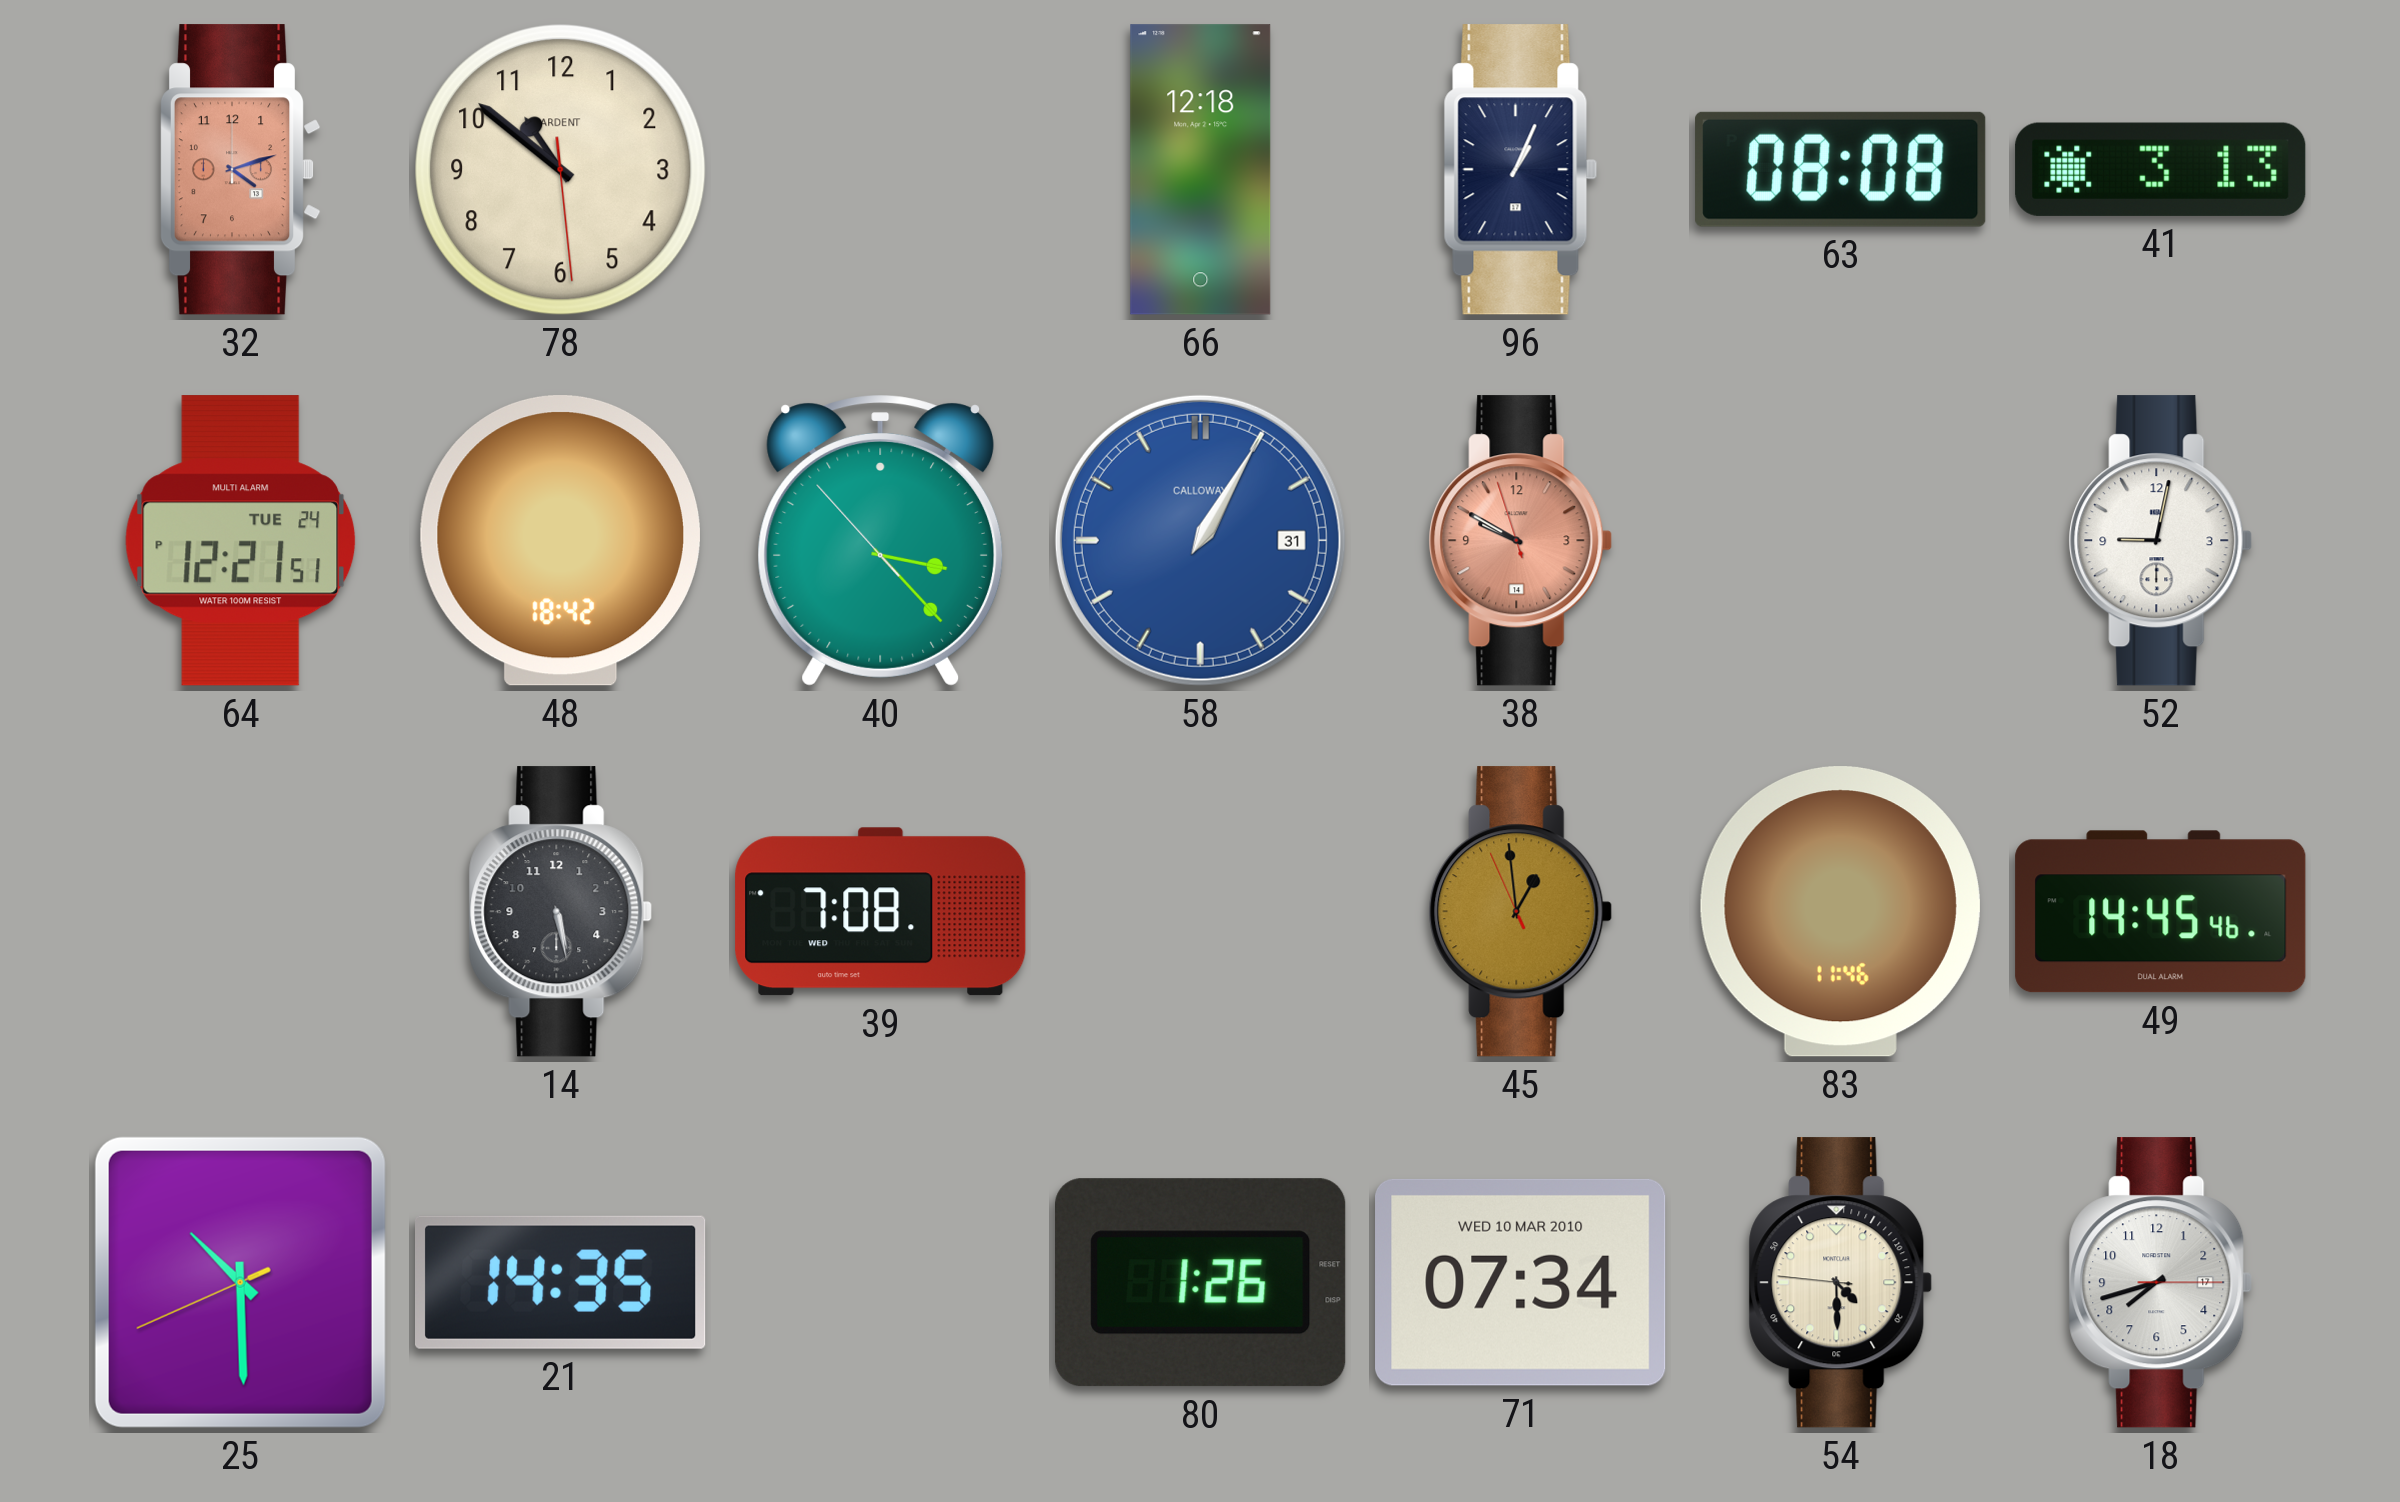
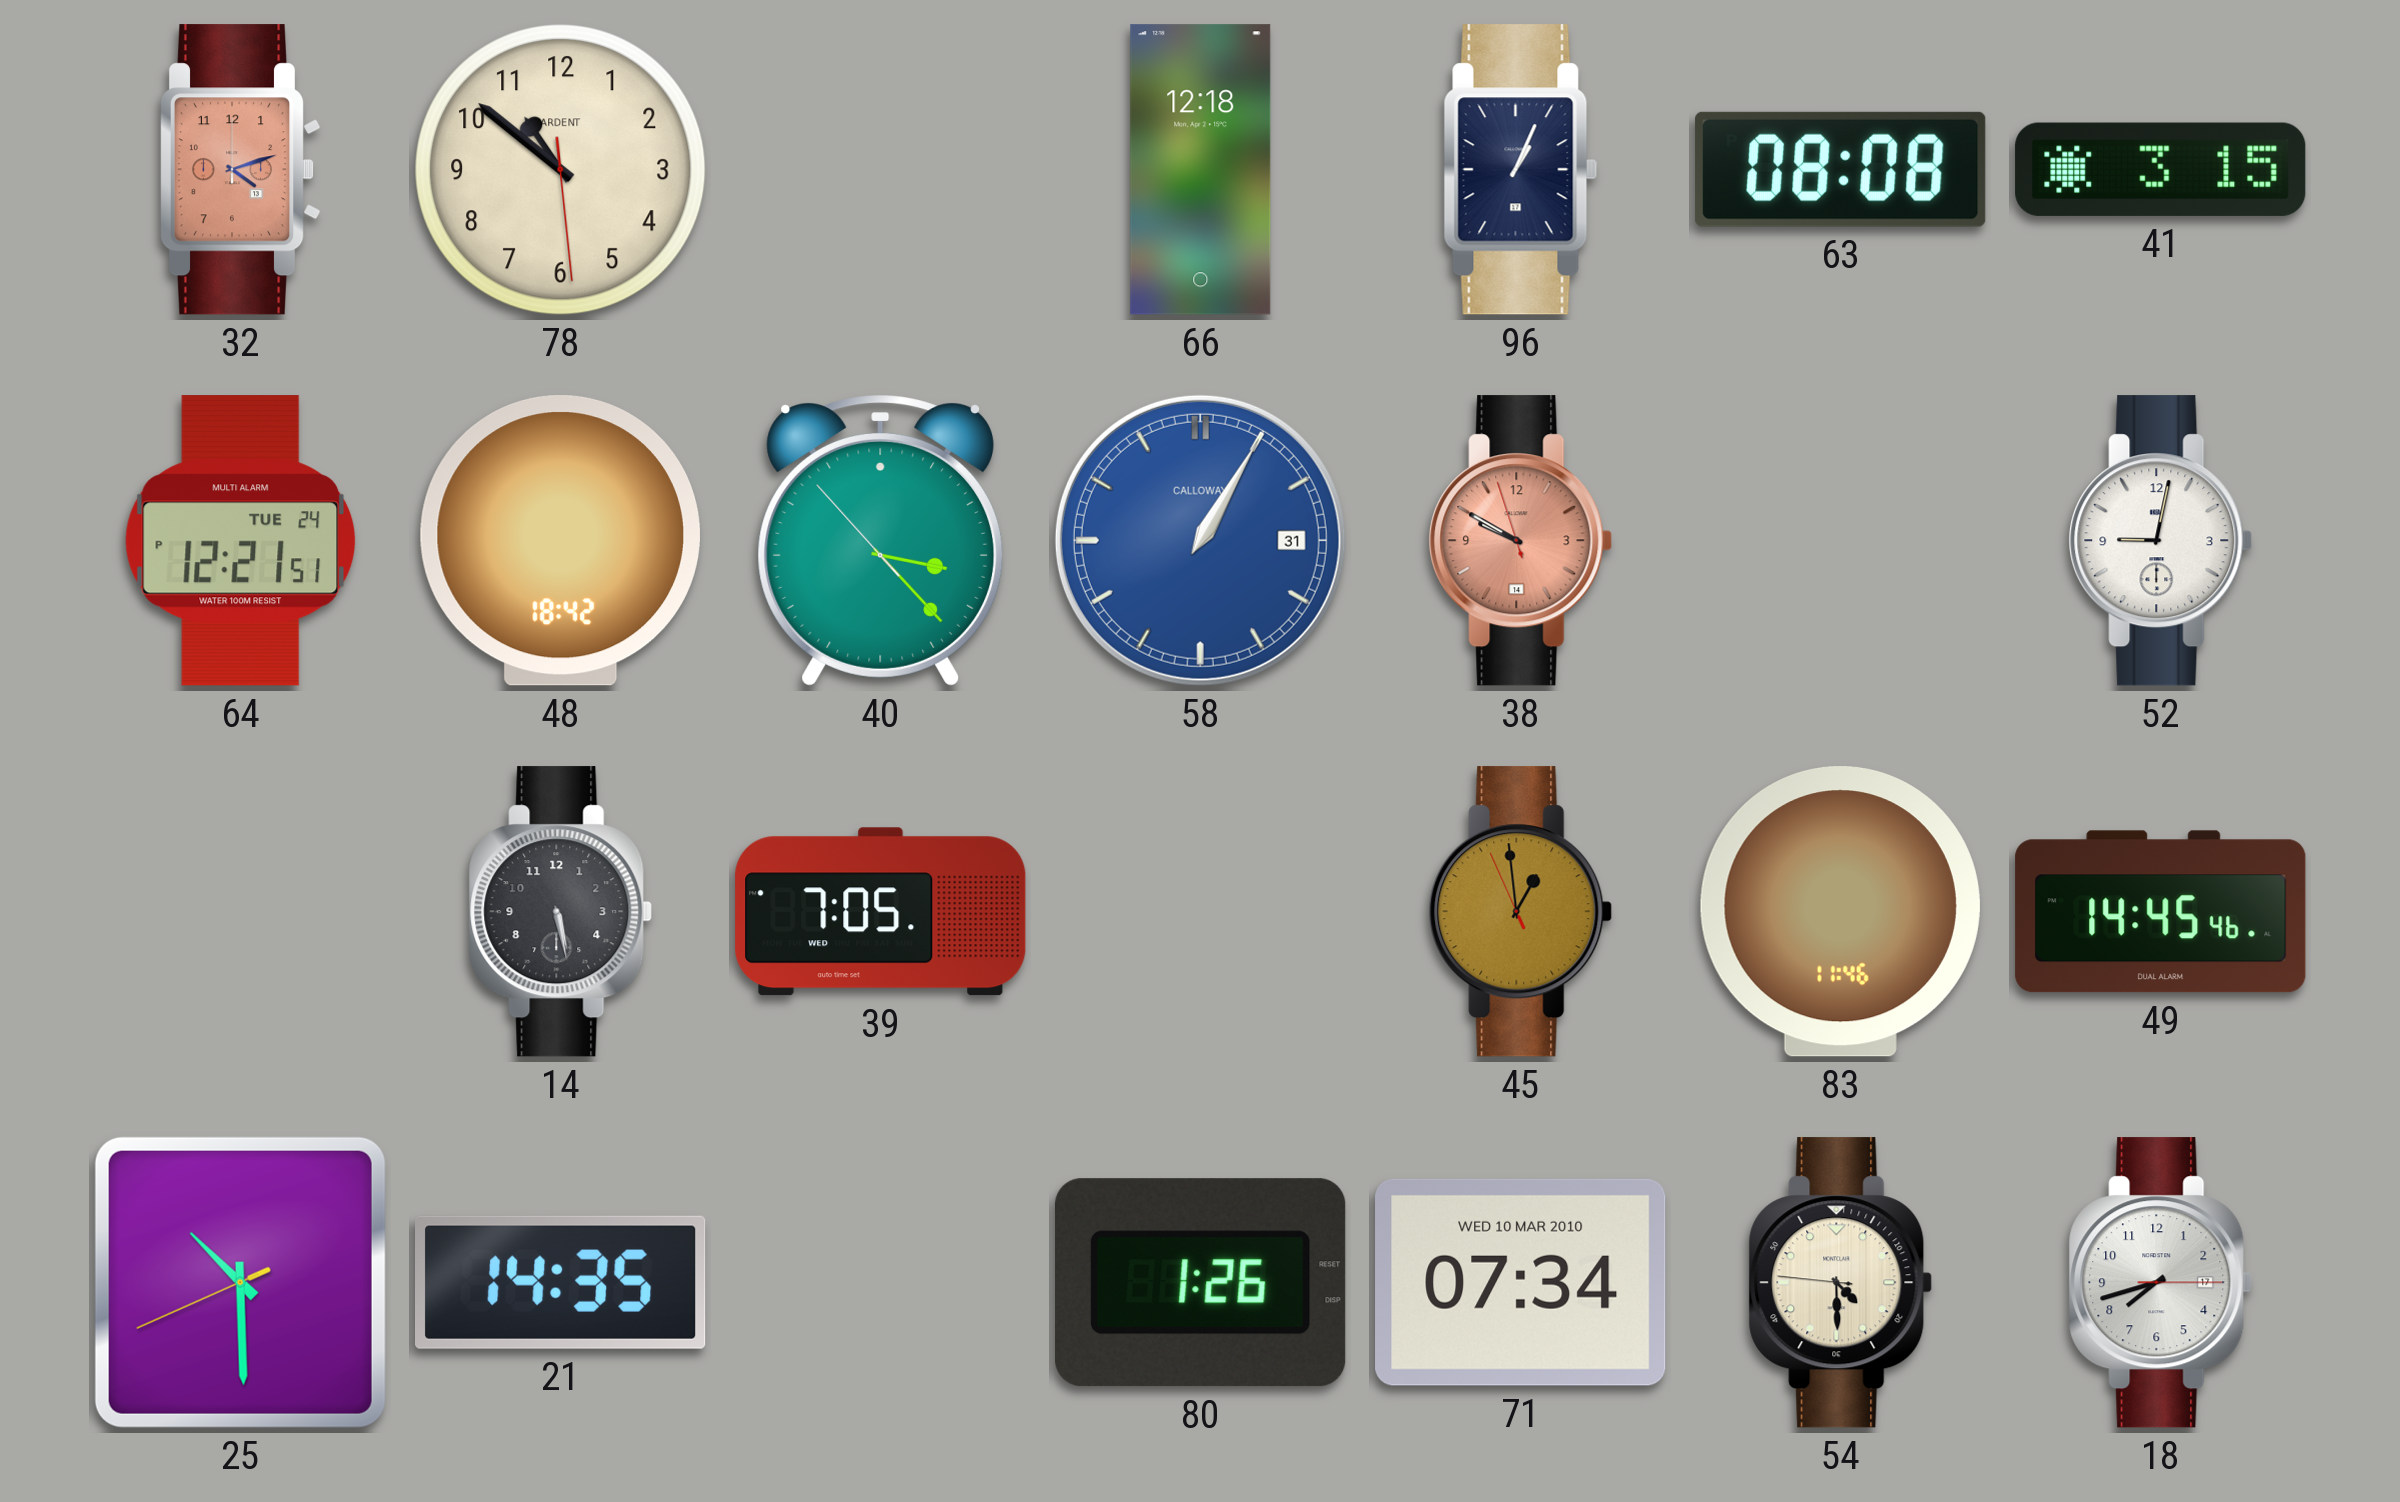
41: 3:13 -> 3:15
39: 7:08 -> 7:05
